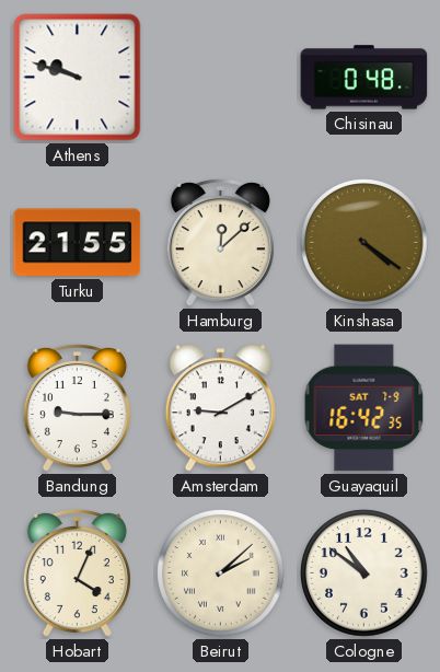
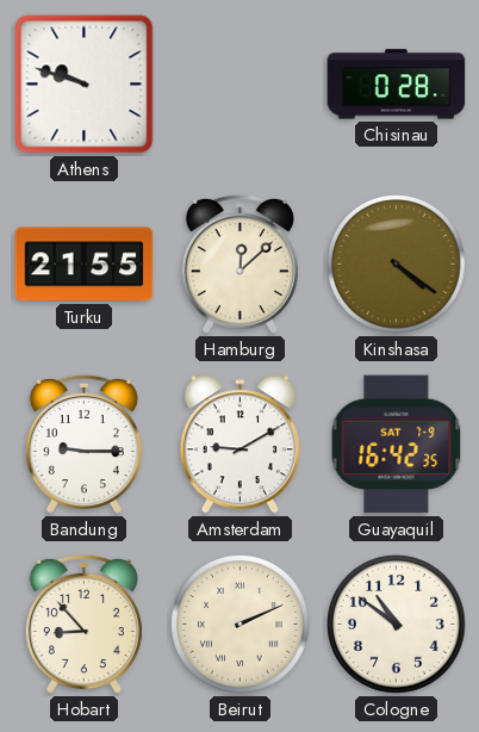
Chisinau: 0:48 -> 0:28
Hobart: 4:04 -> 8:53
Beirut: 2:08 -> 2:11
